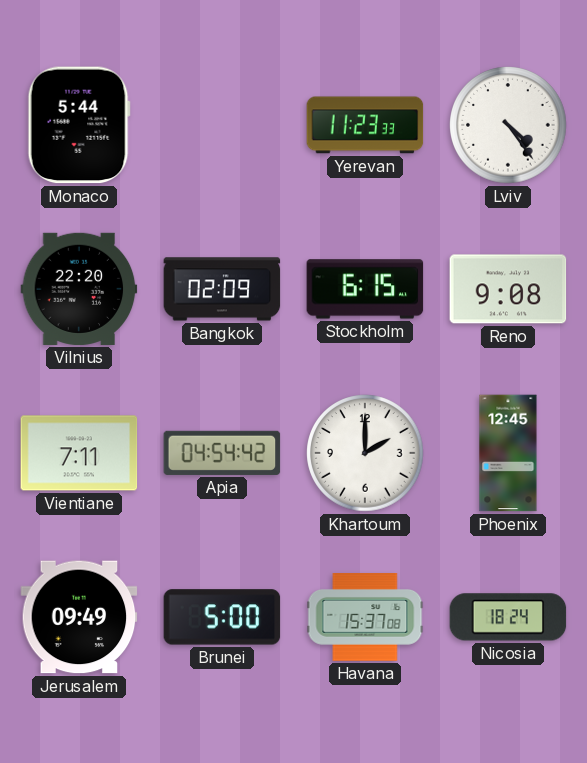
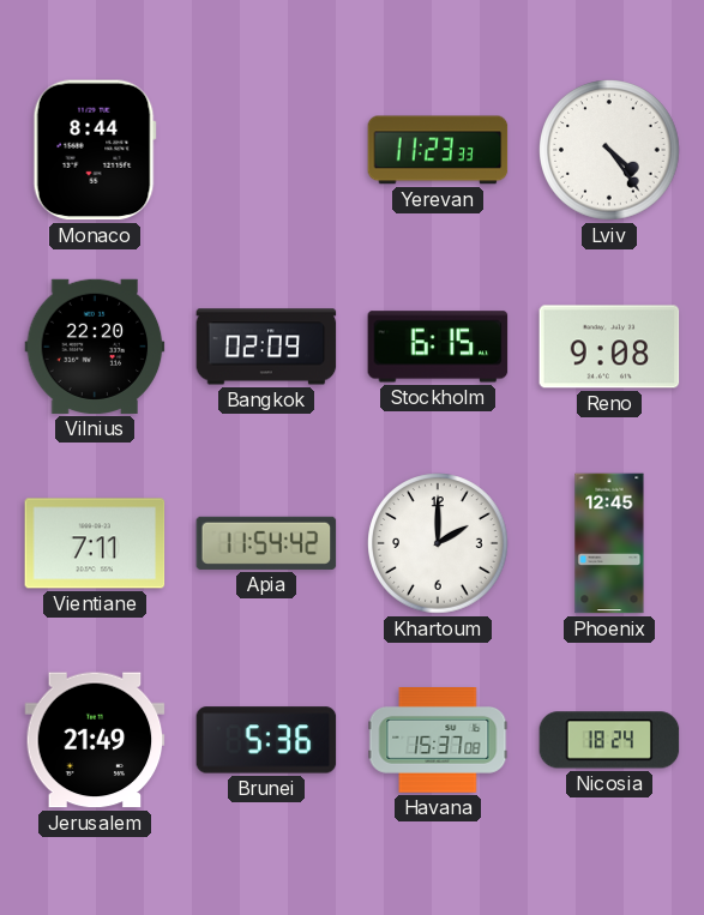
Monaco: 5:44 -> 8:44
Apia: 04:54 -> 11:54
Jerusalem: 09:49 -> 21:49
Brunei: 5:00 -> 5:36
